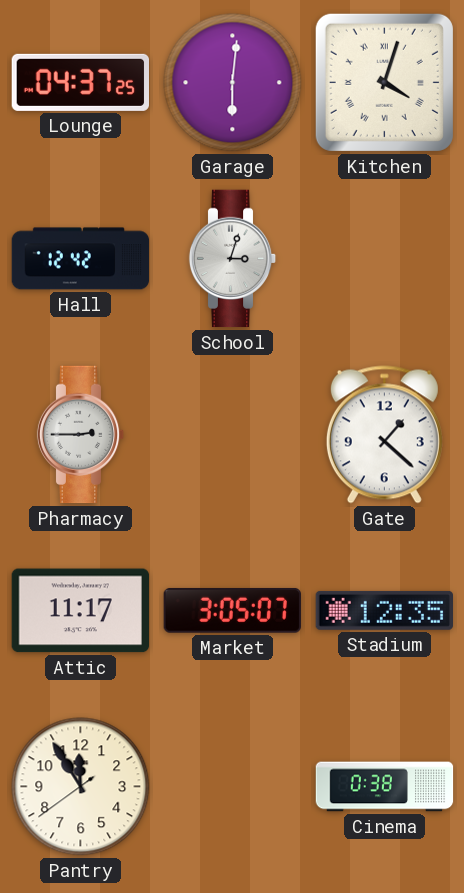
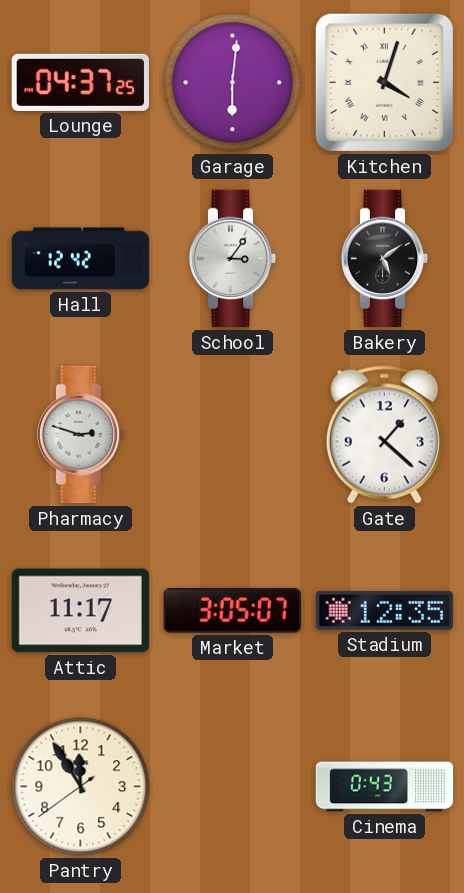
School: 3:03 -> 3:06
Bakery: none -> 5:09
Pharmacy: 2:45 -> 2:48
Cinema: 0:38 -> 0:43
